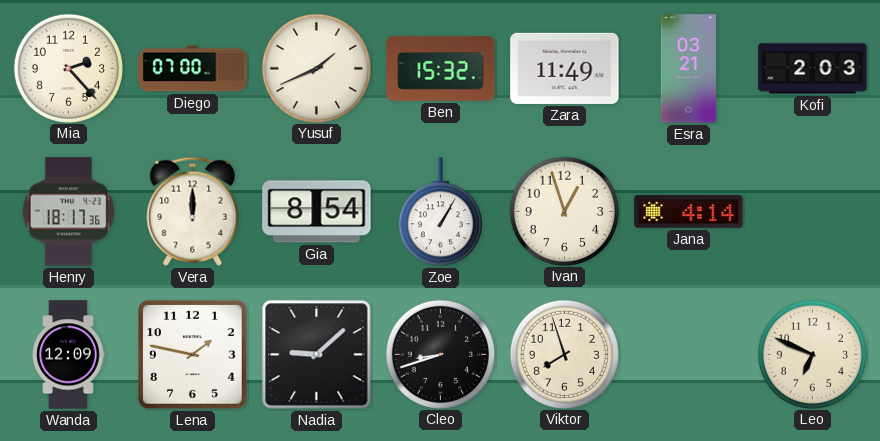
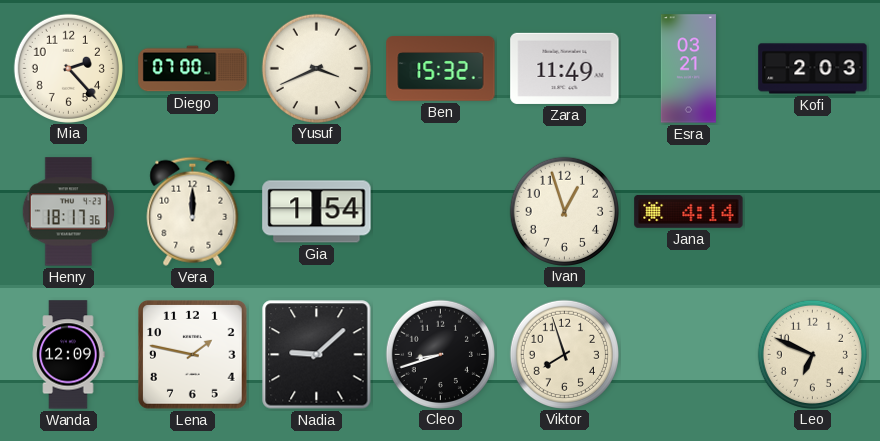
Yusuf: 1:41 -> 3:41
Gia: 8:54 -> 1:54
Zoe: 1:05 -> none
